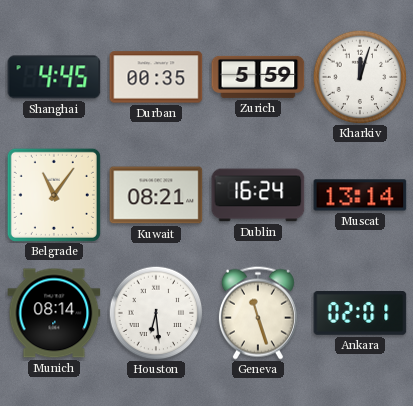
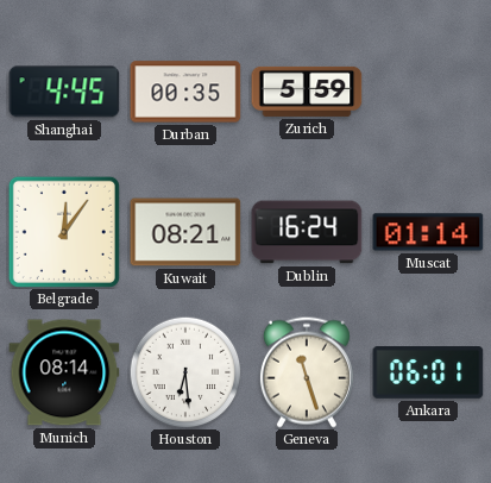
Kharkiv: 12:03 -> none
Belgrade: 11:06 -> 12:06
Muscat: 13:14 -> 01:14
Ankara: 02:01 -> 06:01
